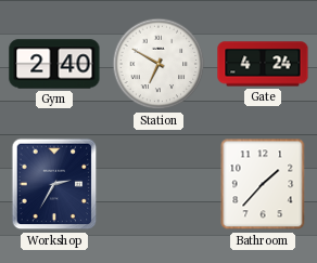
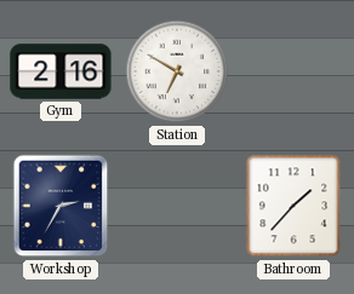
Gym: 2:40 -> 2:16
Gate: 4:24 -> none
